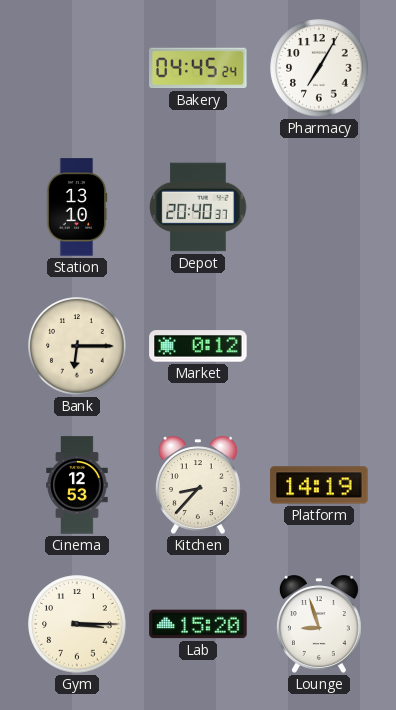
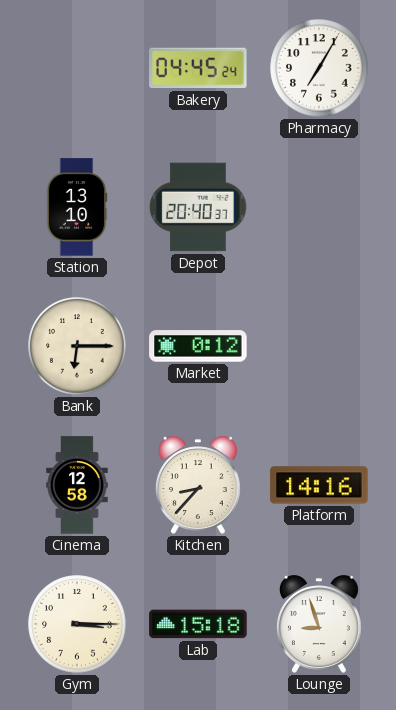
Cinema: 12:53 -> 12:58
Platform: 14:19 -> 14:16
Lab: 15:20 -> 15:18
